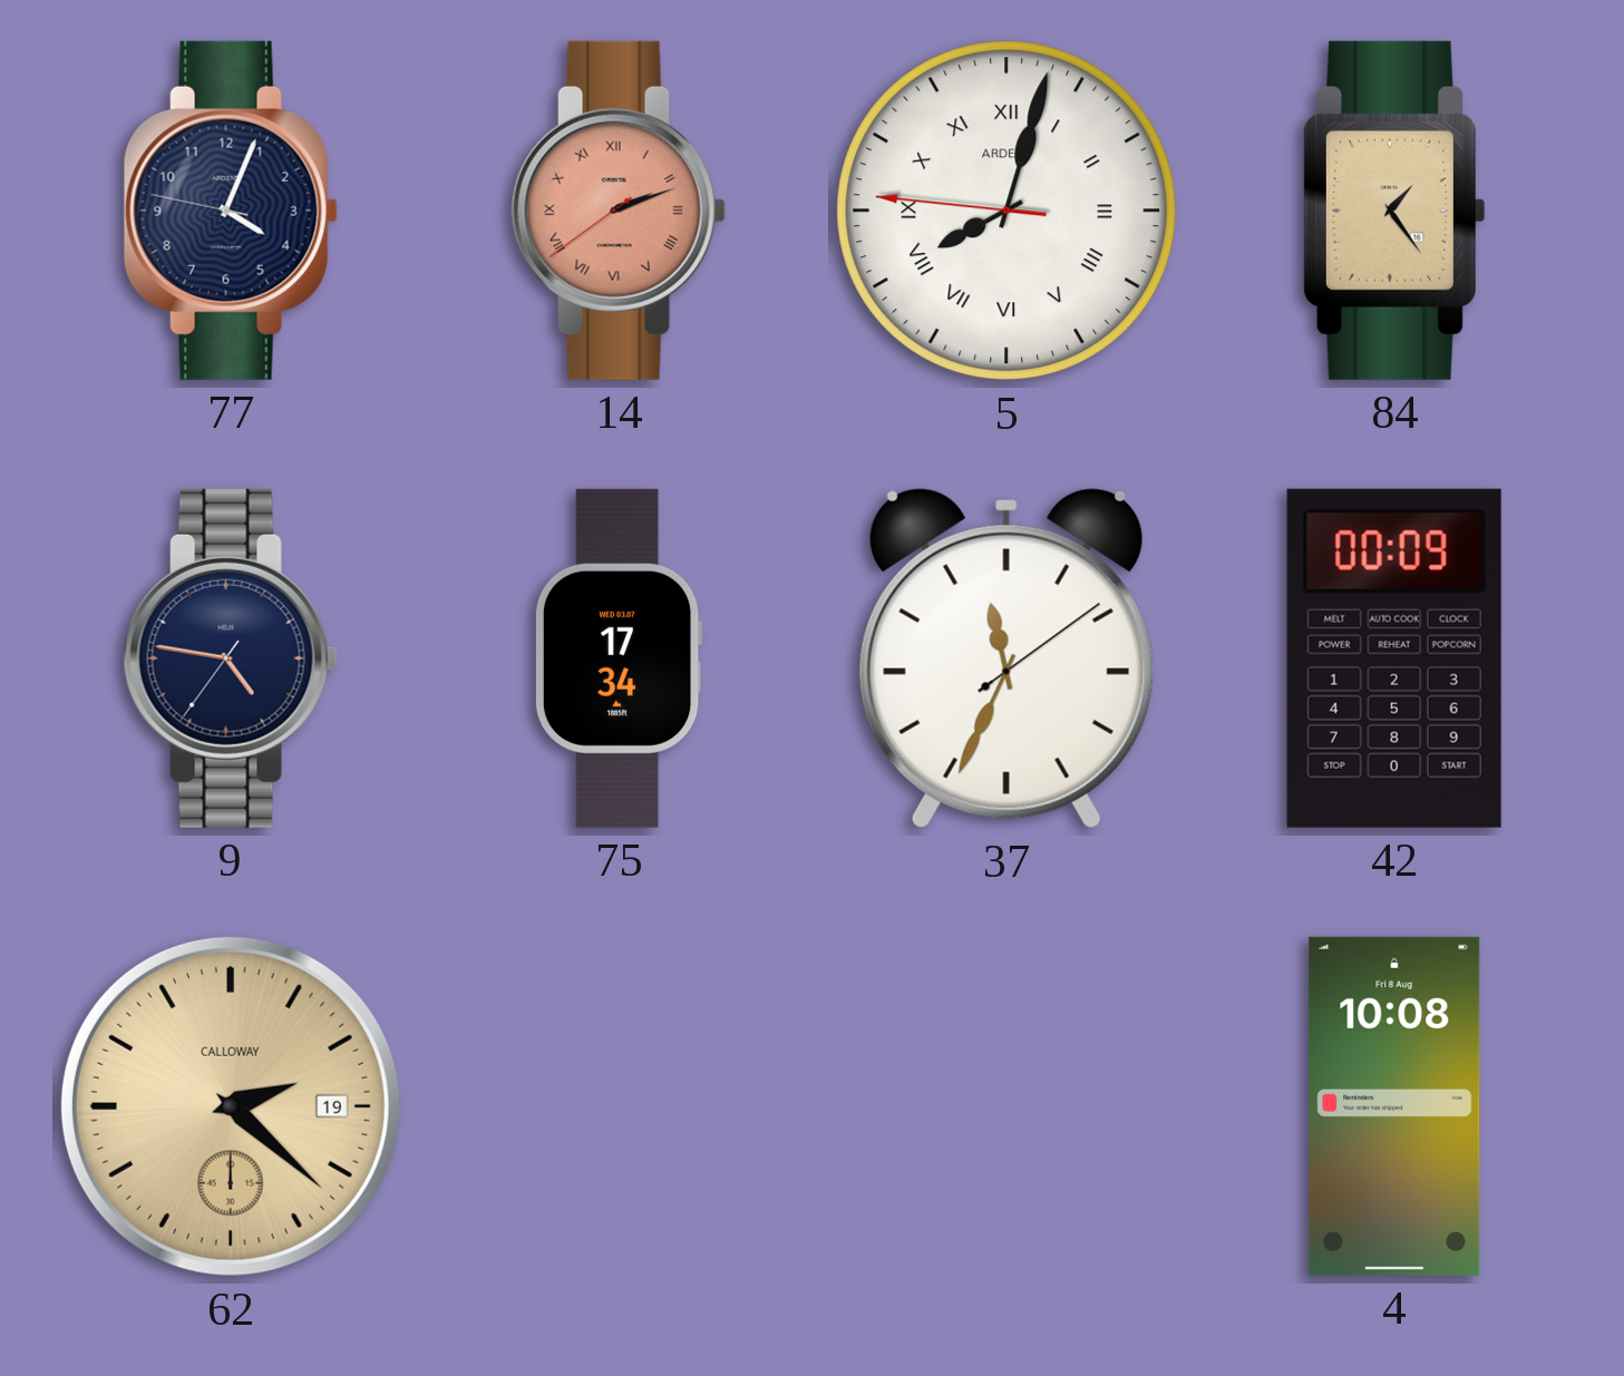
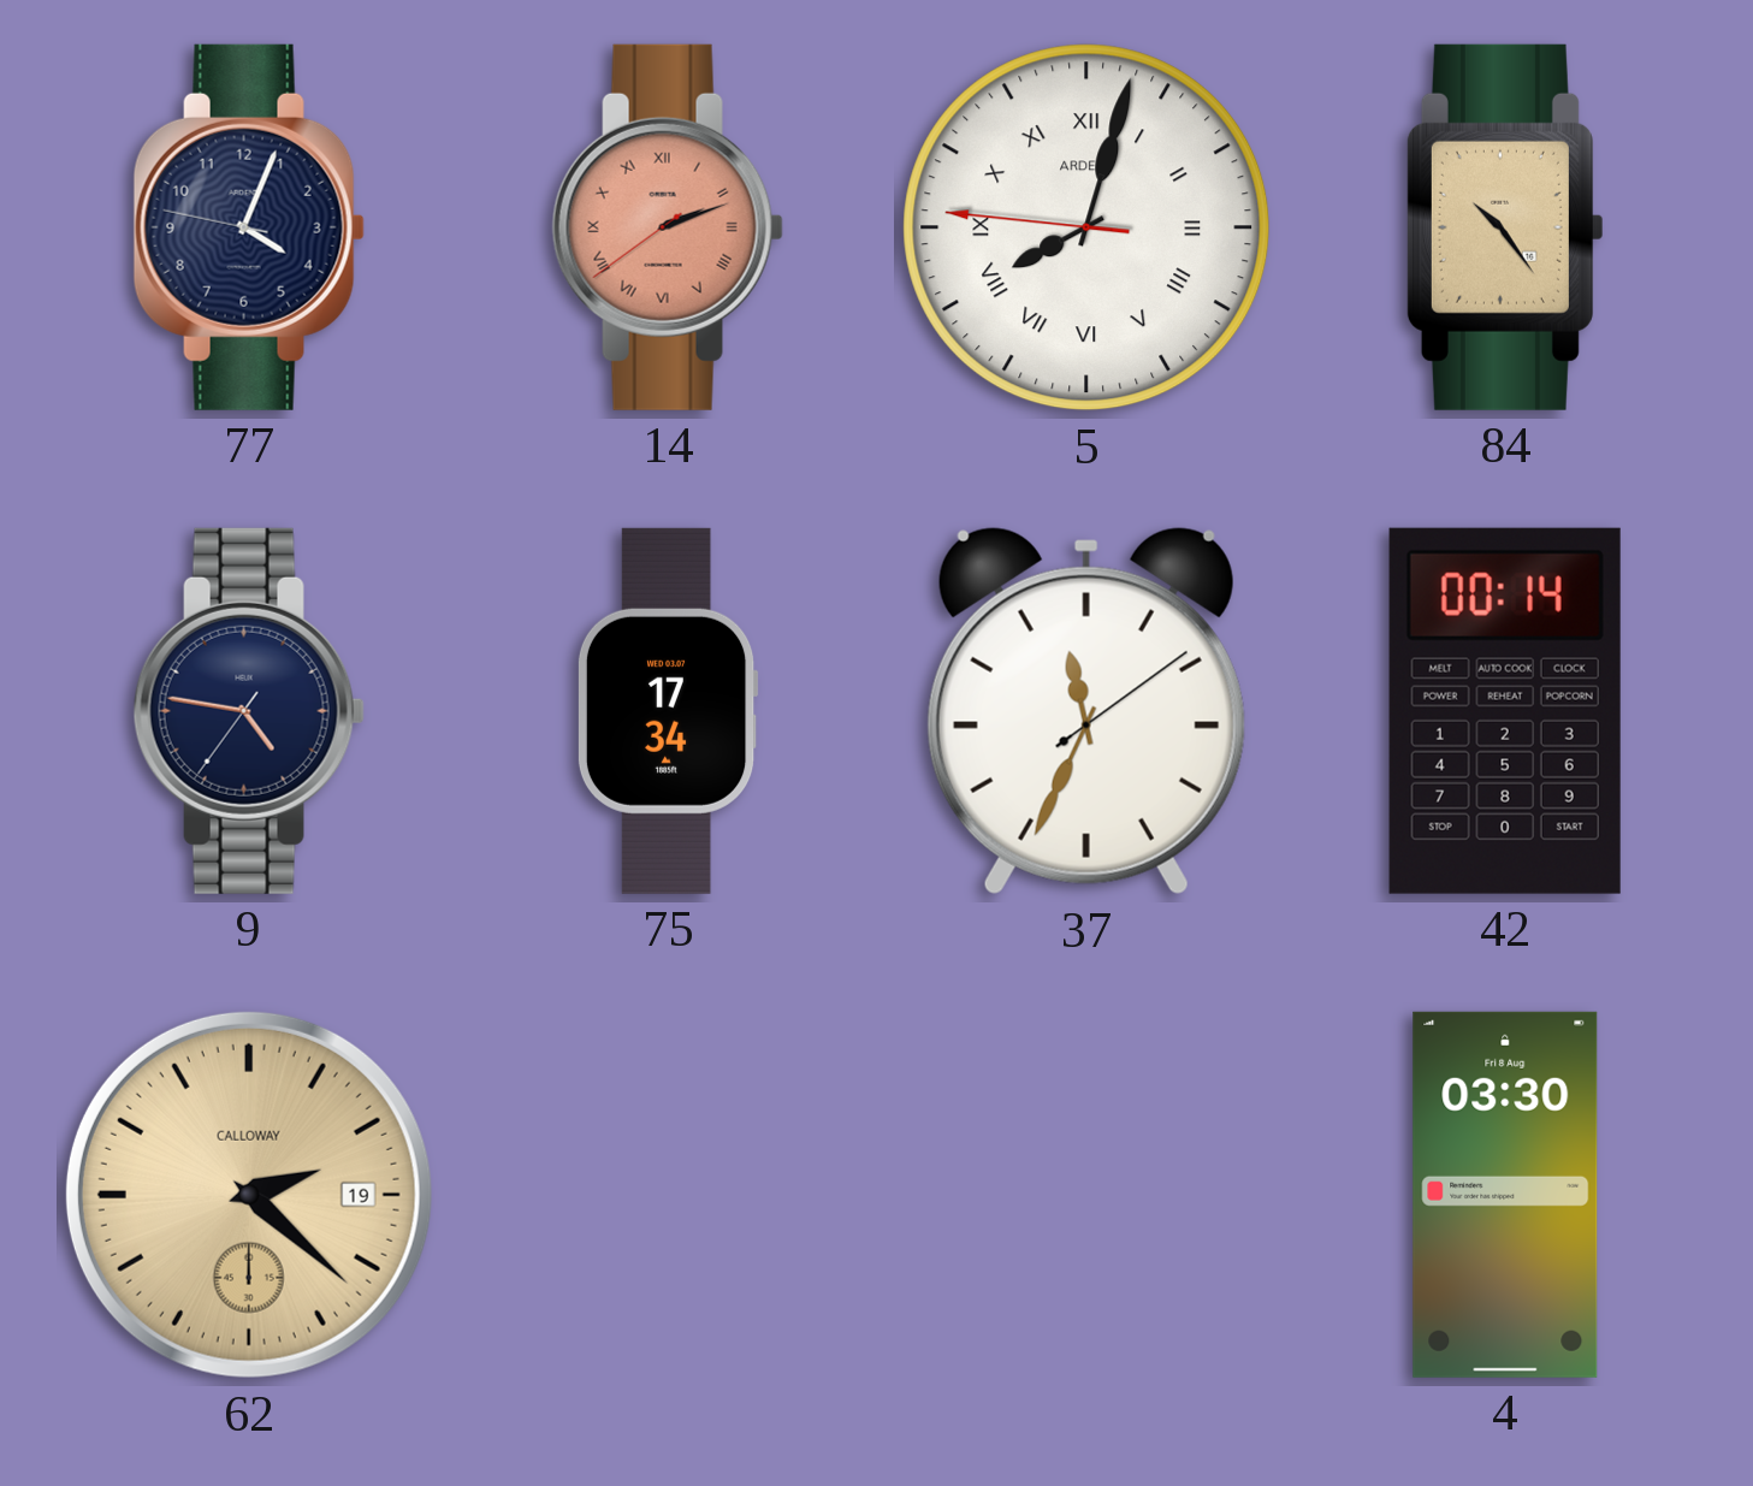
84: 1:24 -> 10:24
42: 00:09 -> 00:14
4: 10:08 -> 03:30
